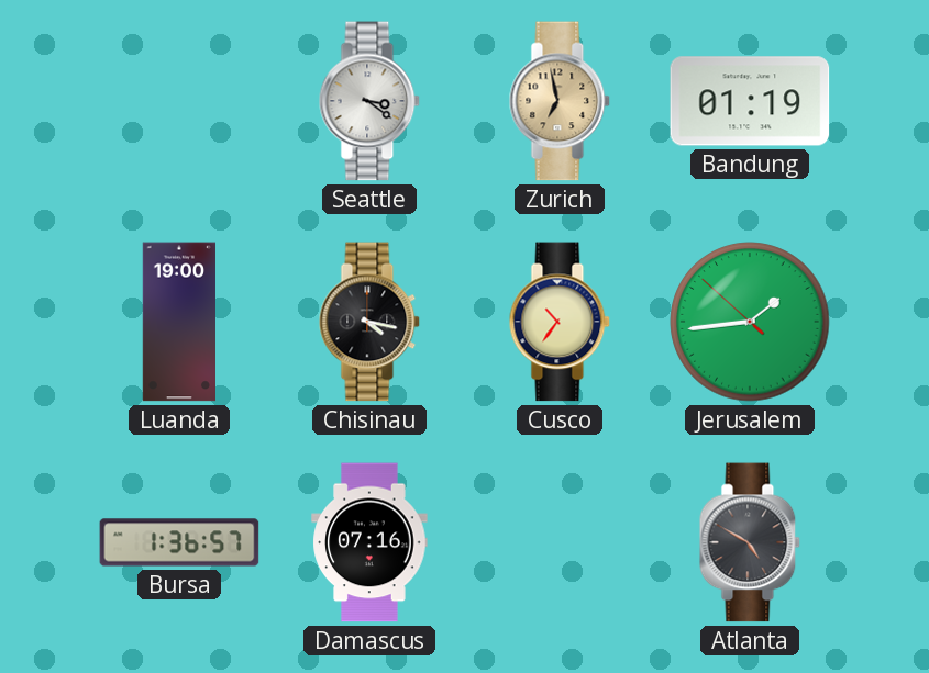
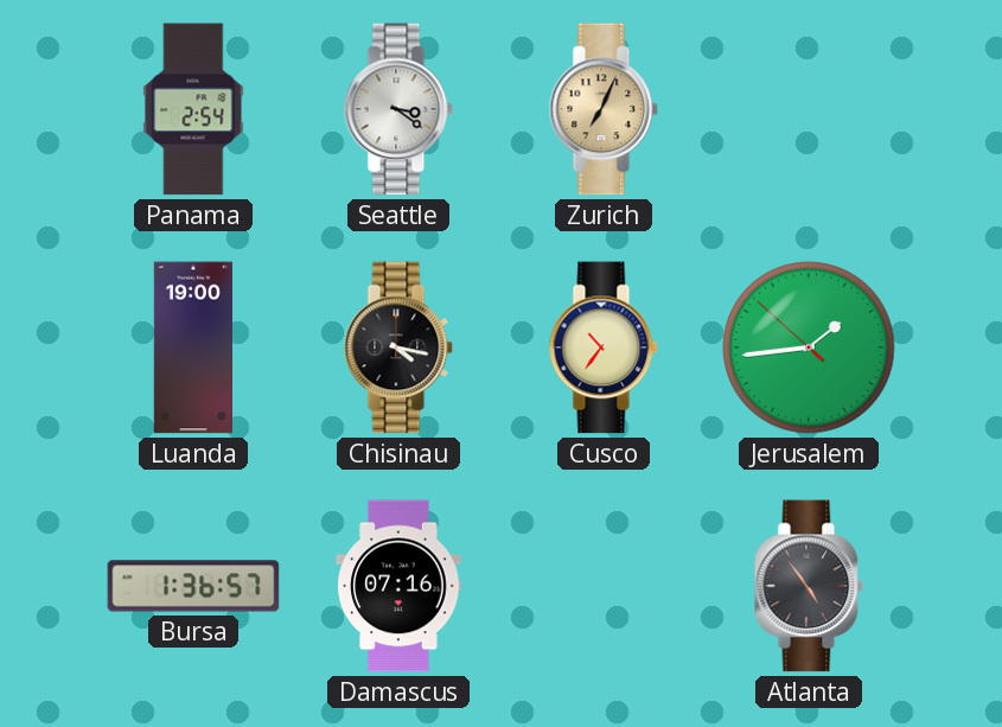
Panama: none -> 2:54
Zurich: 6:58 -> 7:04
Bandung: 01:19 -> none
Atlanta: 4:50 -> 4:54
